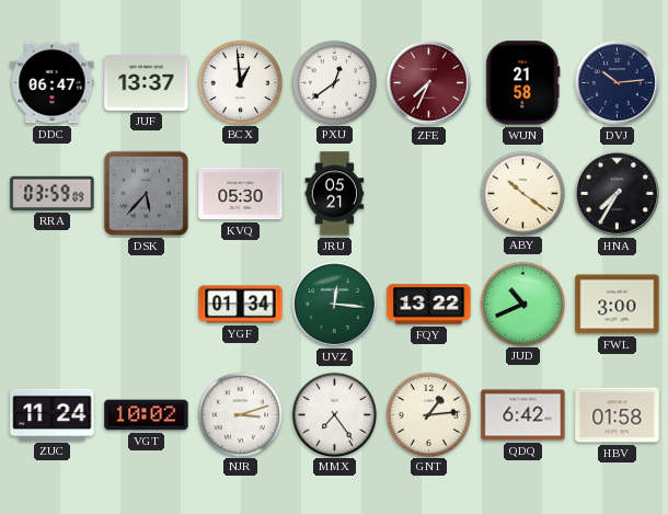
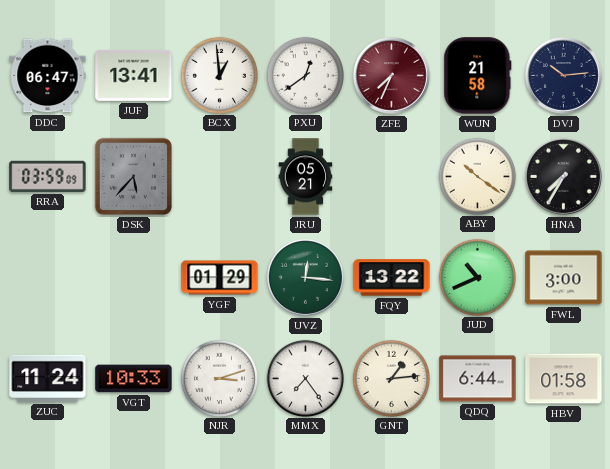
JUF: 13:37 -> 13:41
KVQ: 05:30 -> none
YGF: 01:34 -> 01:29
VGT: 10:02 -> 10:33
QDQ: 6:42 -> 6:44
